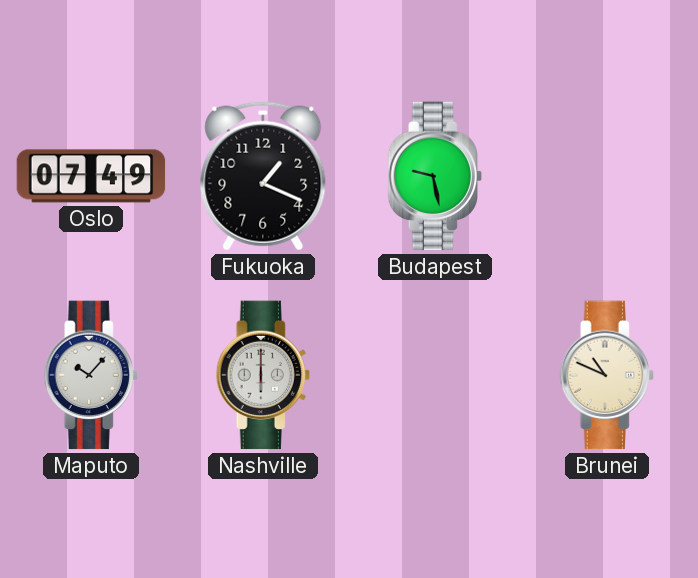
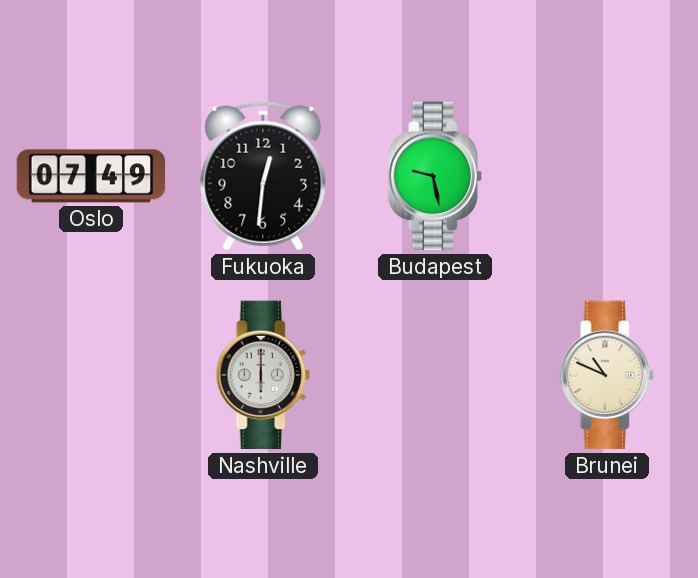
Fukuoka: 1:19 -> 12:31
Maputo: 10:07 -> none
